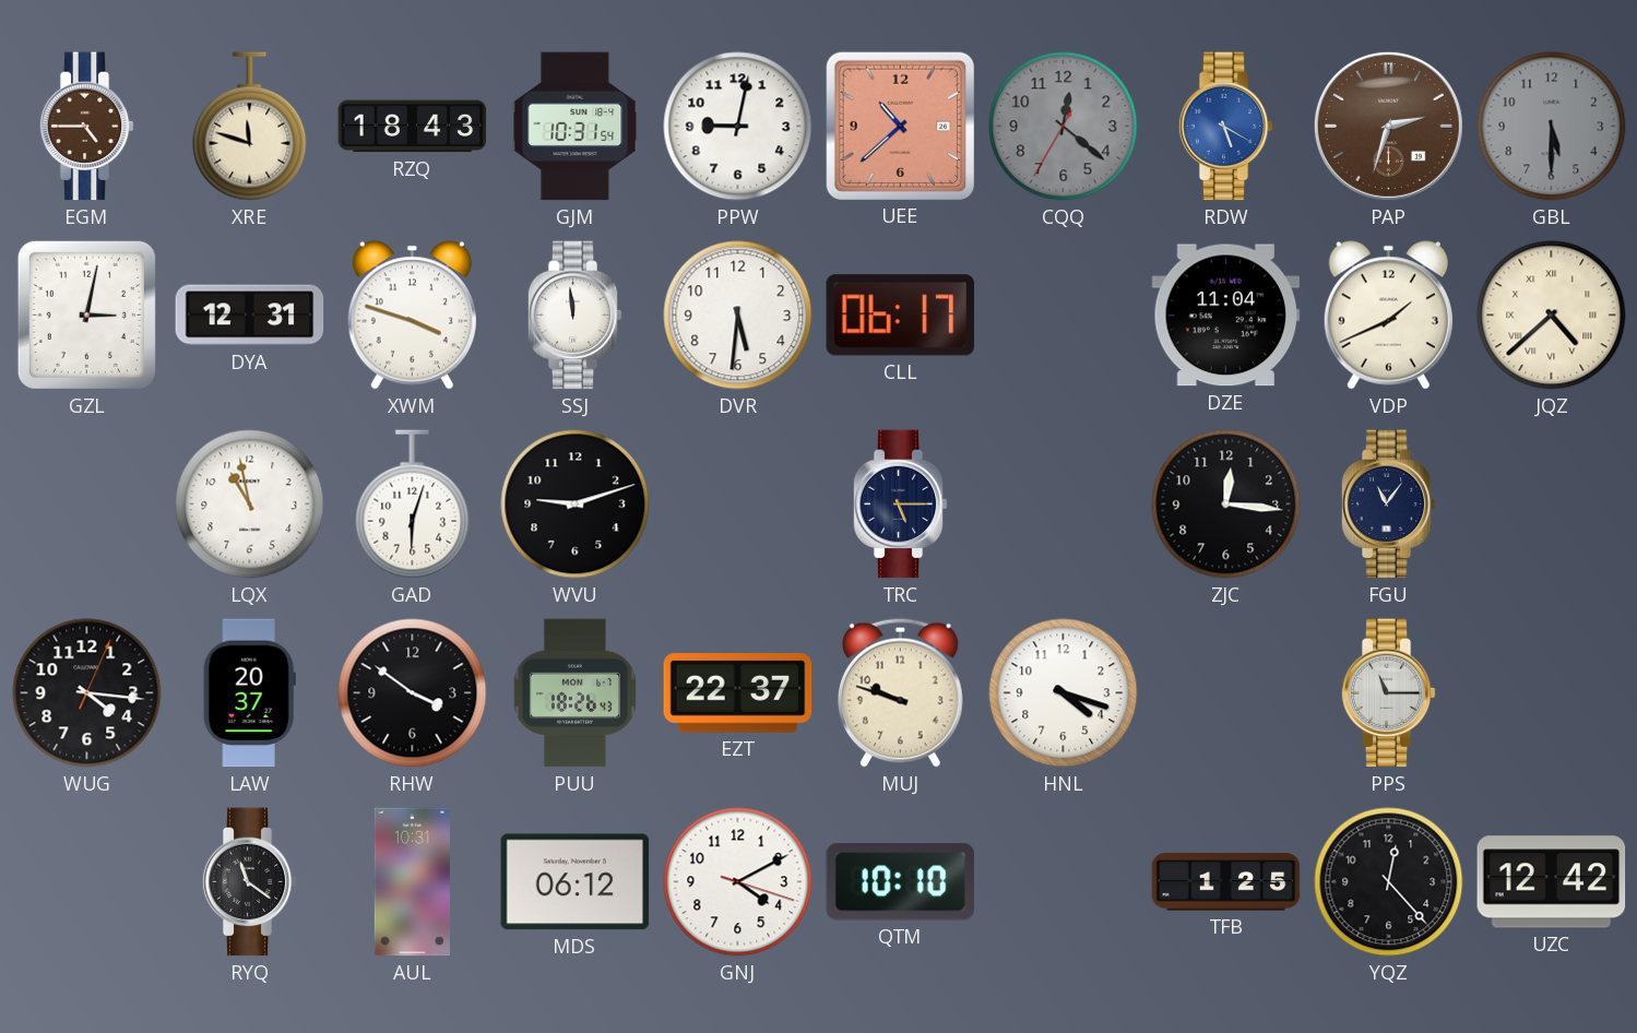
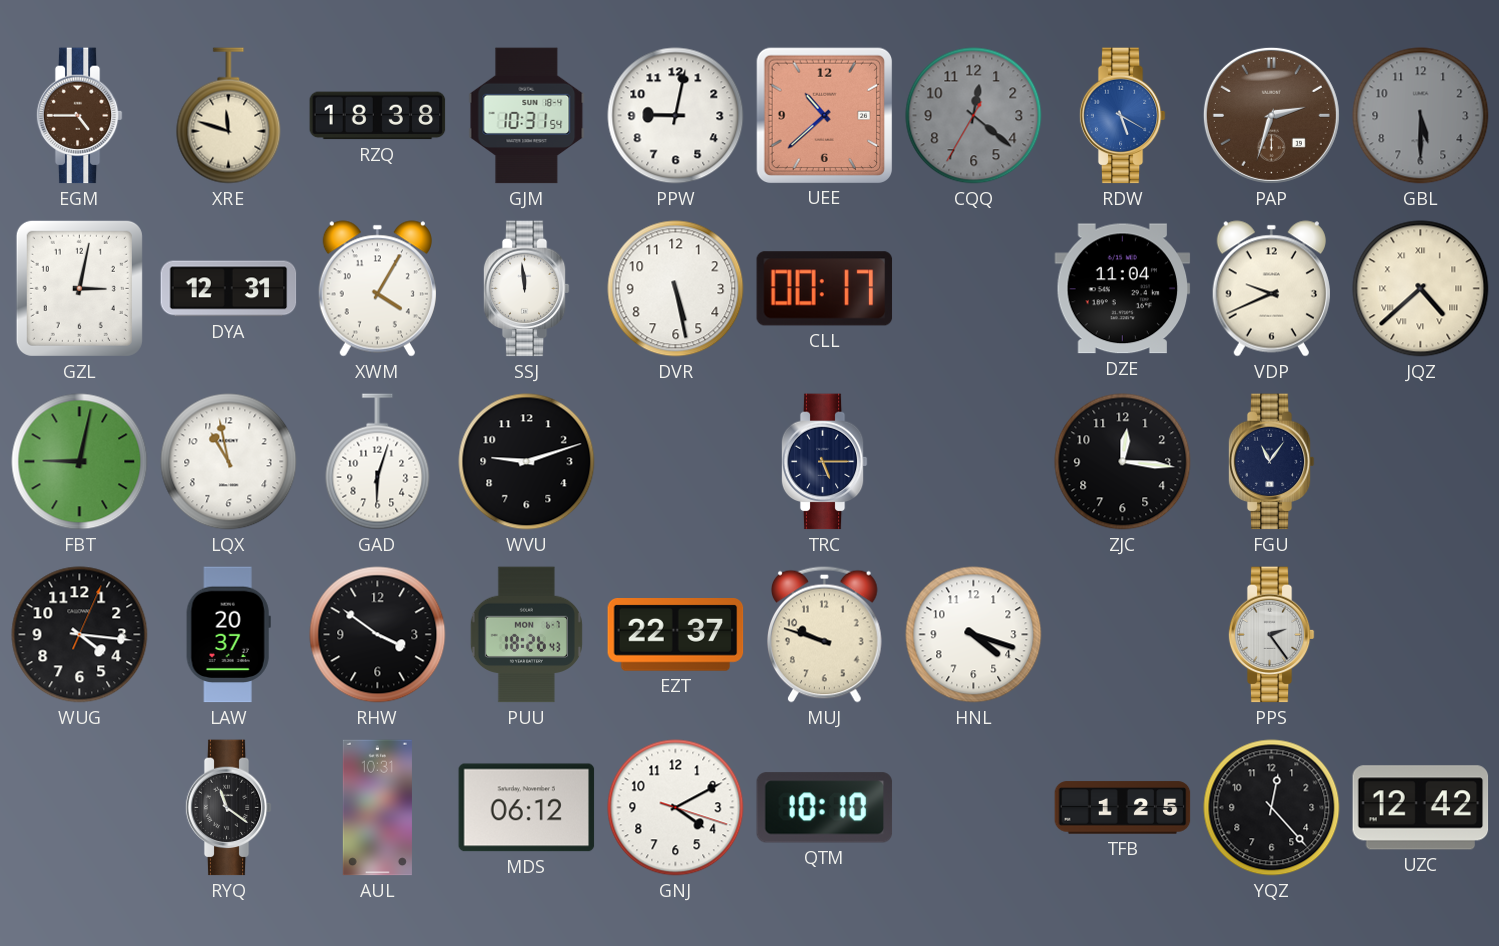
RZQ: 18:43 -> 18:38
XWM: 3:48 -> 4:05
DVR: 5:31 -> 5:28
CLL: 06:17 -> 00:17
VDP: 1:41 -> 9:41
FBT: none -> 9:02
PPS: 11:15 -> 2:24
